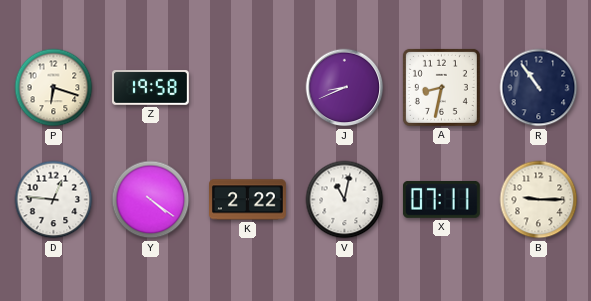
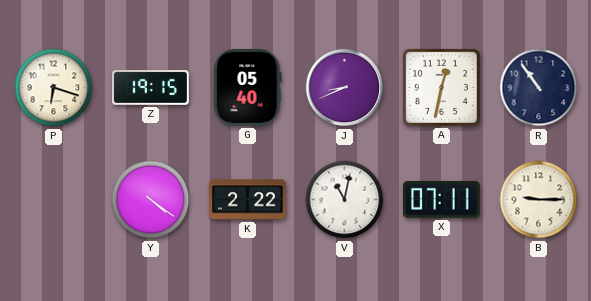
Z: 19:58 -> 19:15
G: none -> 05:40
A: 8:32 -> 12:32
D: 12:46 -> none
